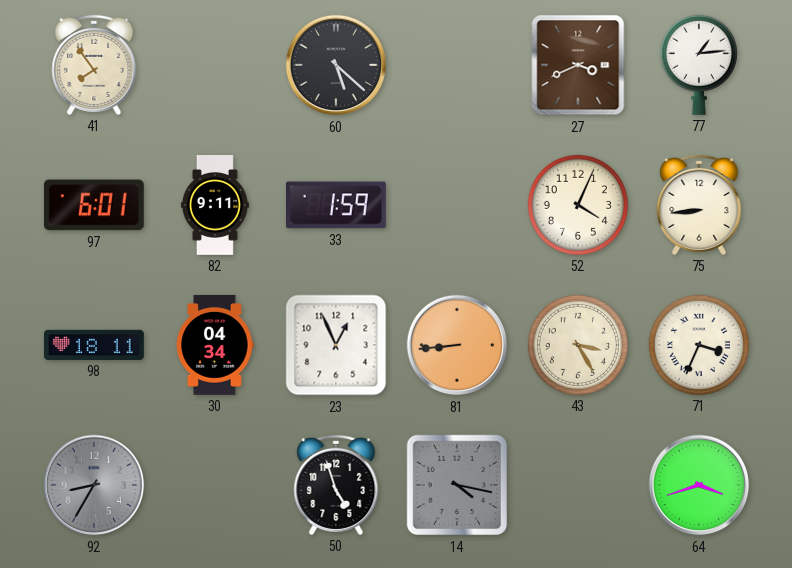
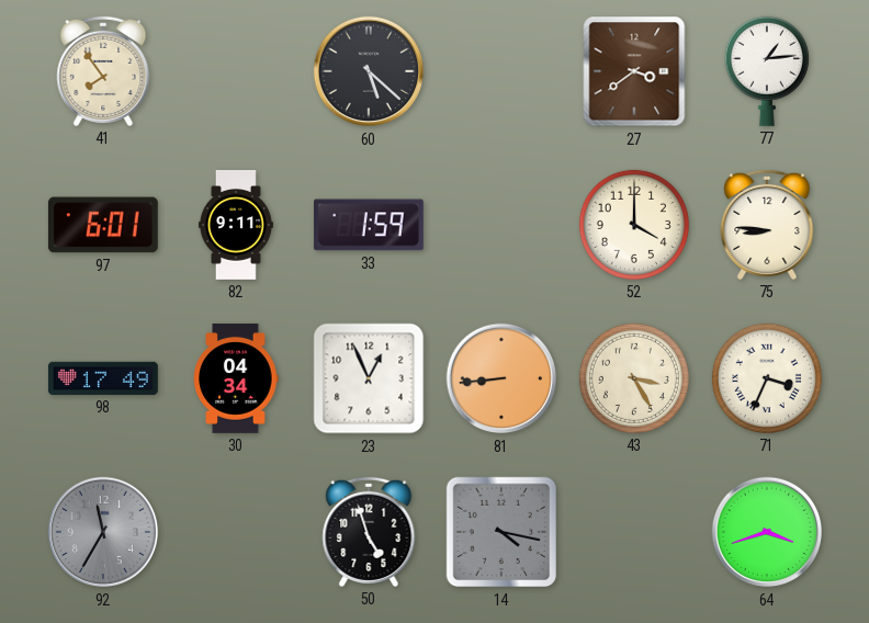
27: 3:41 -> 3:39
52: 4:04 -> 4:00
75: 8:44 -> 8:46
98: 18:11 -> 17:49
92: 8:35 -> 11:35
